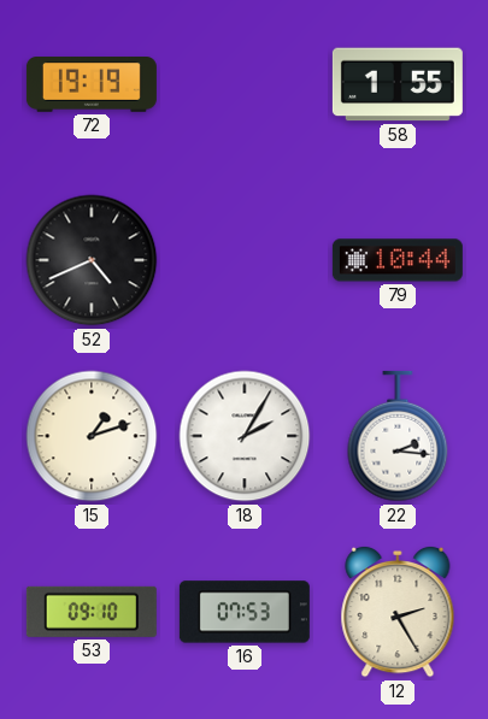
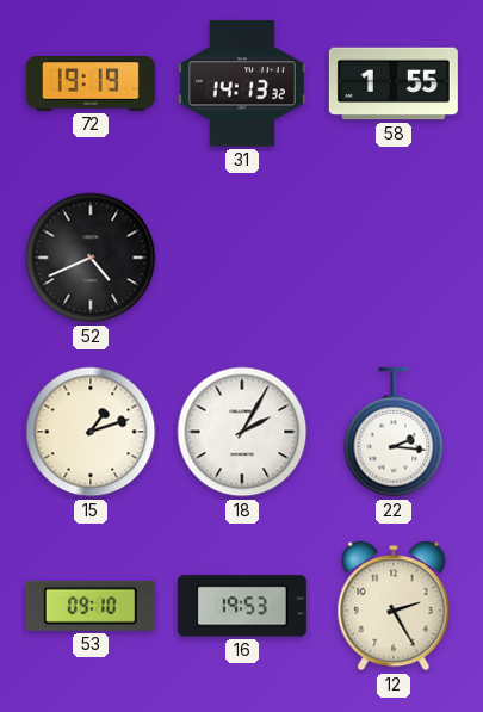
31: none -> 14:13
79: 10:44 -> none
16: 07:53 -> 19:53
